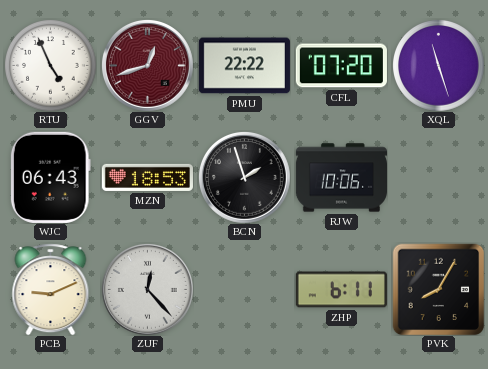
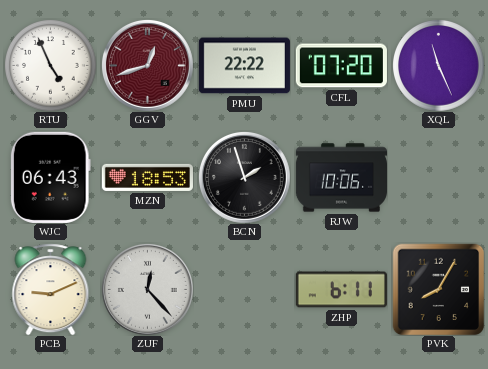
XQL: 11:27 -> 11:26
